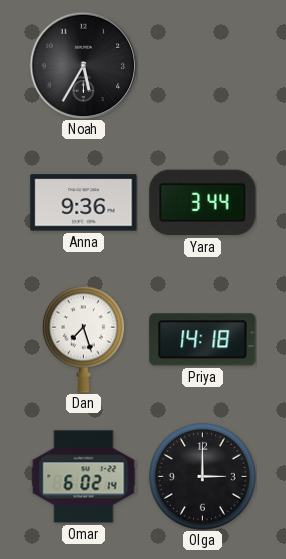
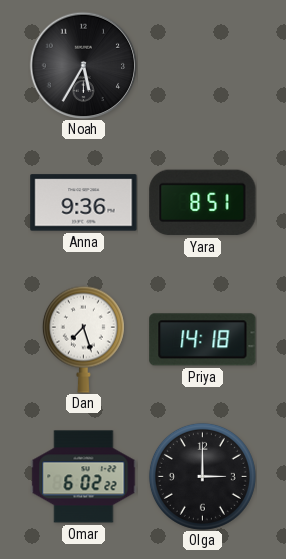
Yara: 3:44 -> 8:51
Omar: 6:02:14 -> 6:02:22
